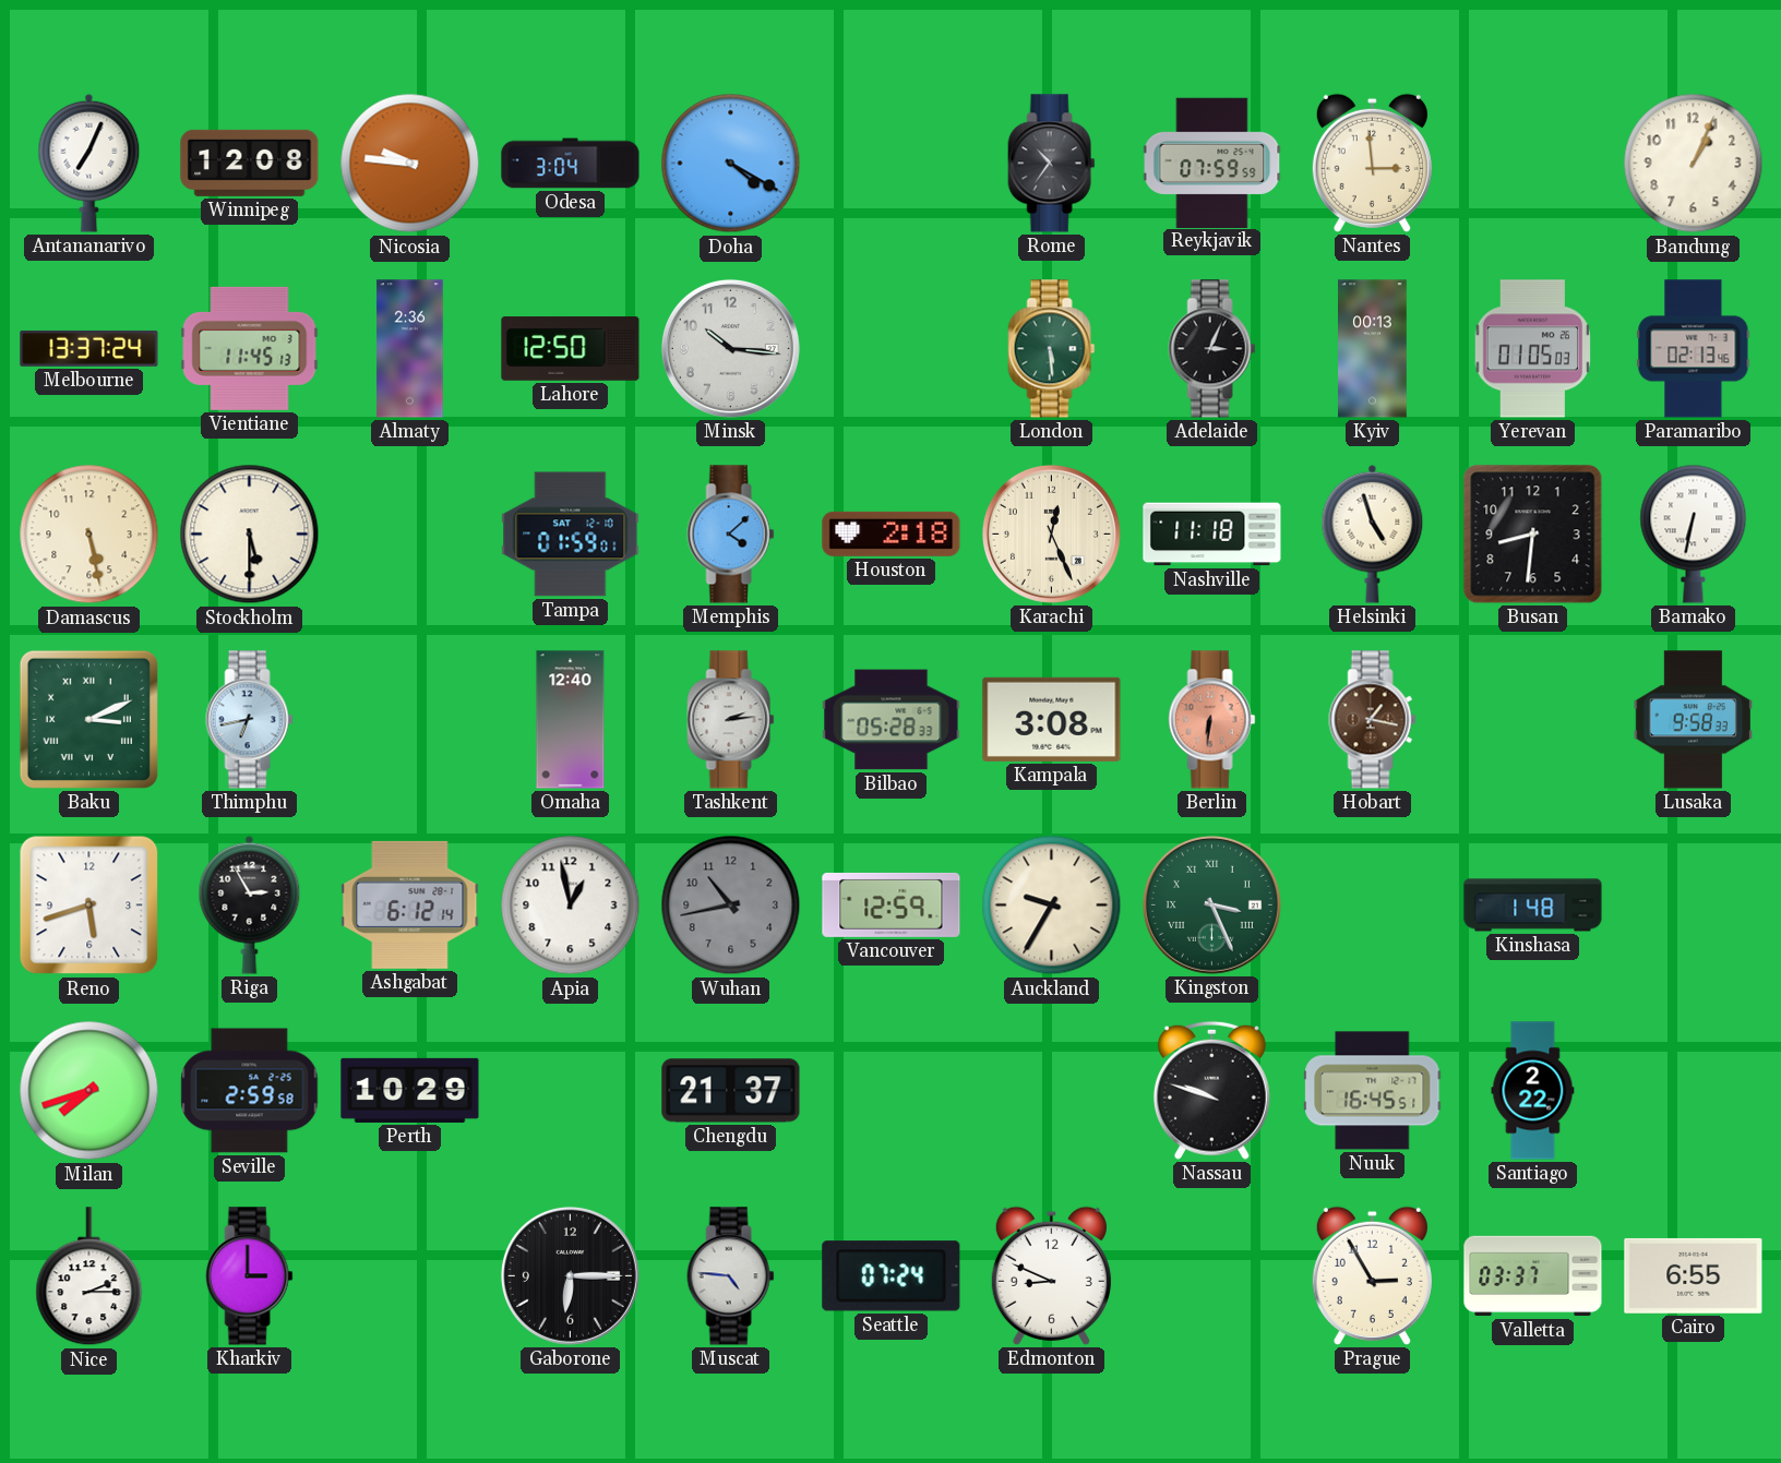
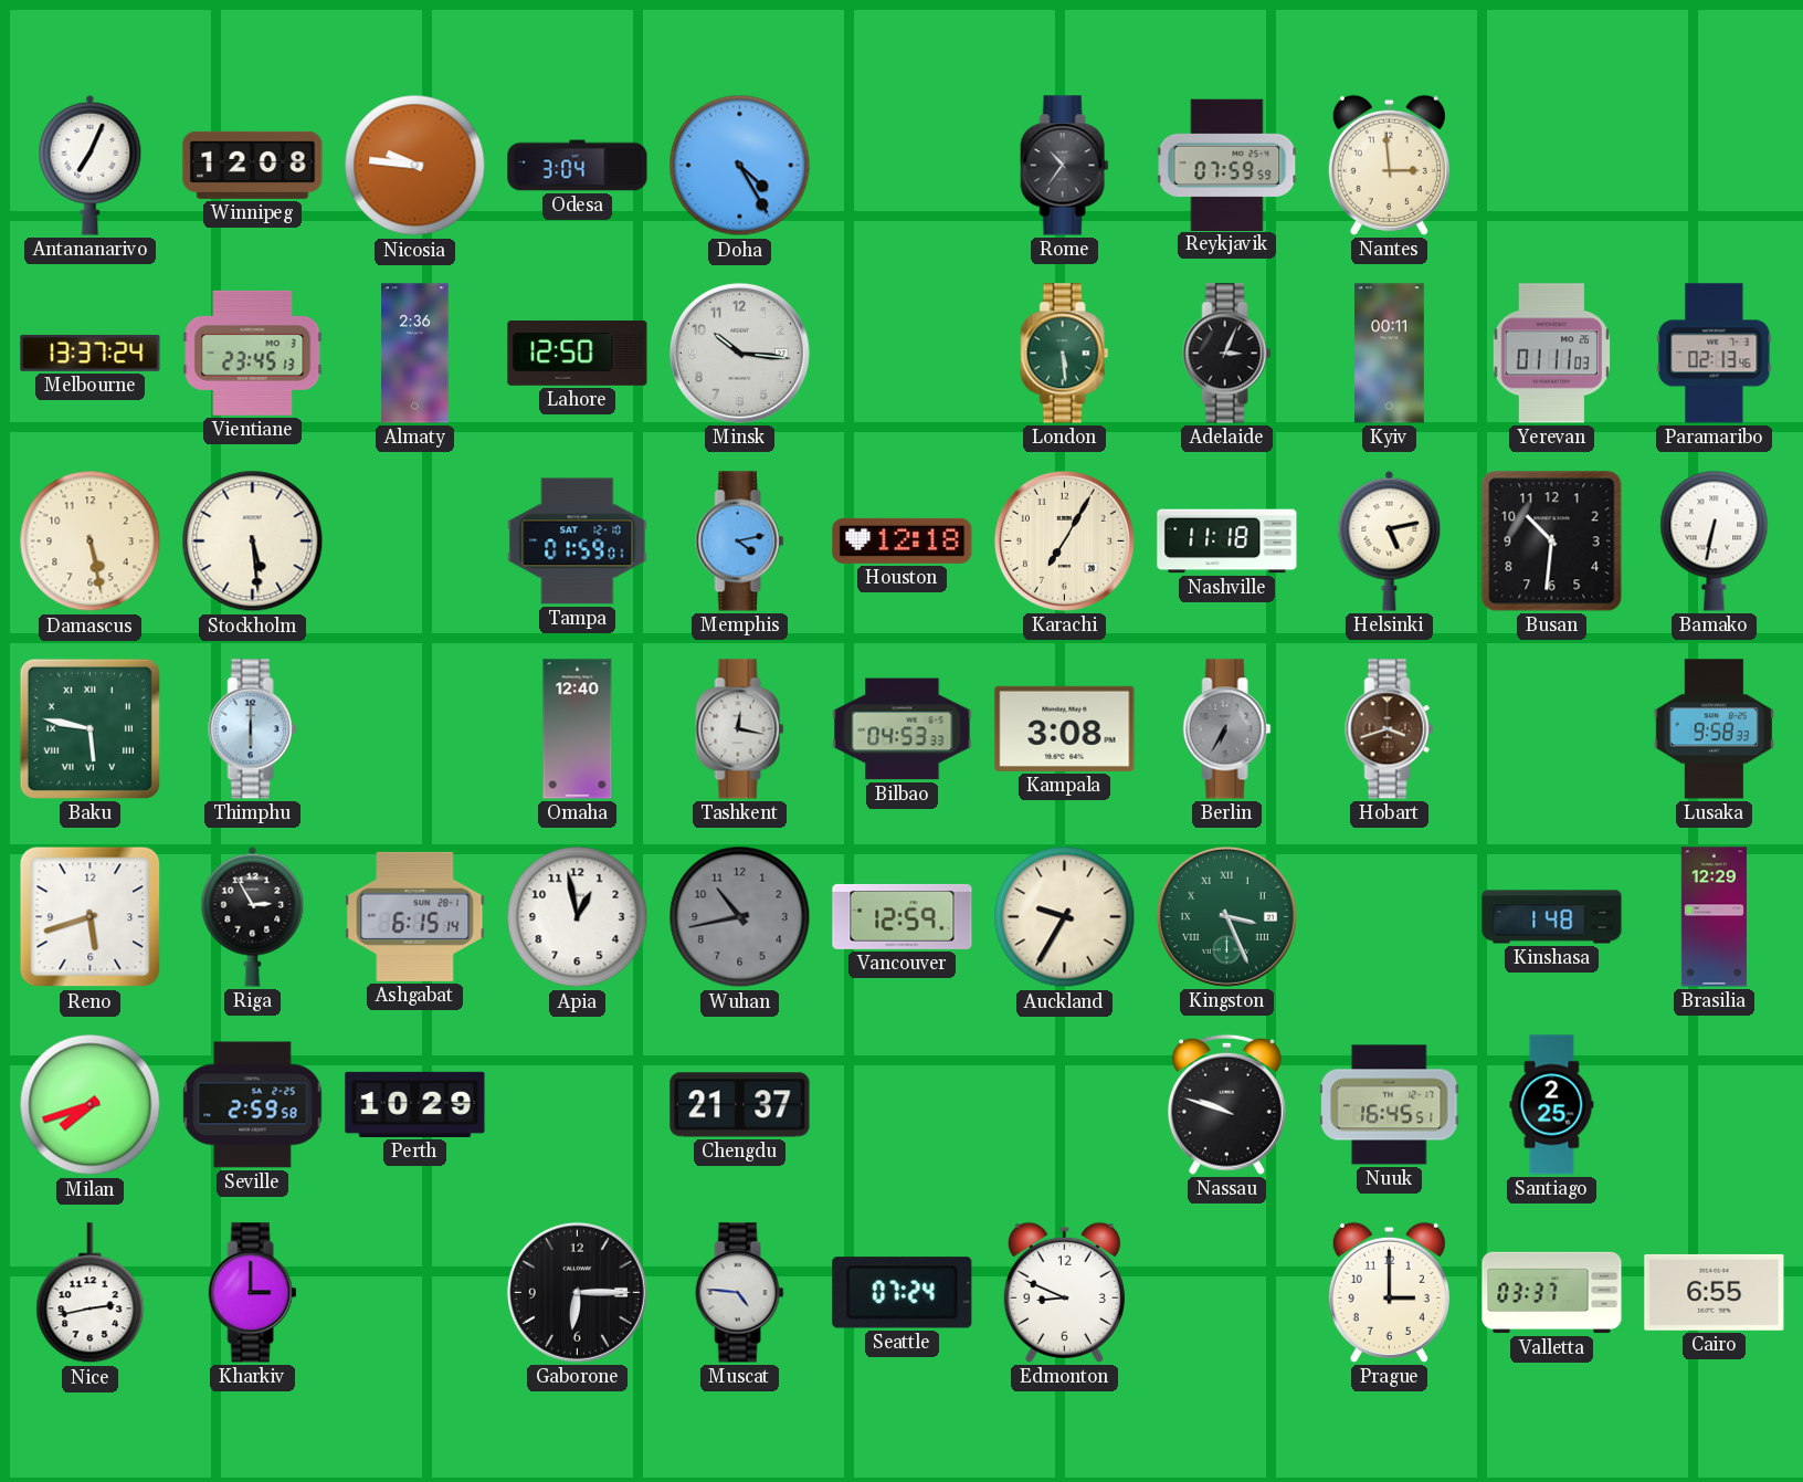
Doha: 4:20 -> 4:25
Bandung: 1:04 -> none
Vientiane: 11:45 -> 23:45
Kyiv: 00:13 -> 00:11
Yerevan: 01:05 -> 01:11
Stockholm: 5:30 -> 5:29
Memphis: 4:08 -> 4:13
Houston: 2:18 -> 12:18
Karachi: 12:26 -> 7:05
Helsinki: 4:57 -> 5:13
Busan: 8:31 -> 10:31
Baku: 3:11 -> 5:47
Thimphu: 6:43 -> 6:00
Tashkent: 2:14 -> 12:17
Bilbao: 05:28 -> 04:53
Berlin: 6:31 -> 6:35
Berlin dial: salmon -> grey
Hobart: 1:17 -> 3:42
Ashgabat: 6:12 -> 6:15
Brasilia: none -> 12:29
Santiago: 2:22 -> 2:25
Nice: 2:15 -> 2:43
Prague: 2:55 -> 3:00
